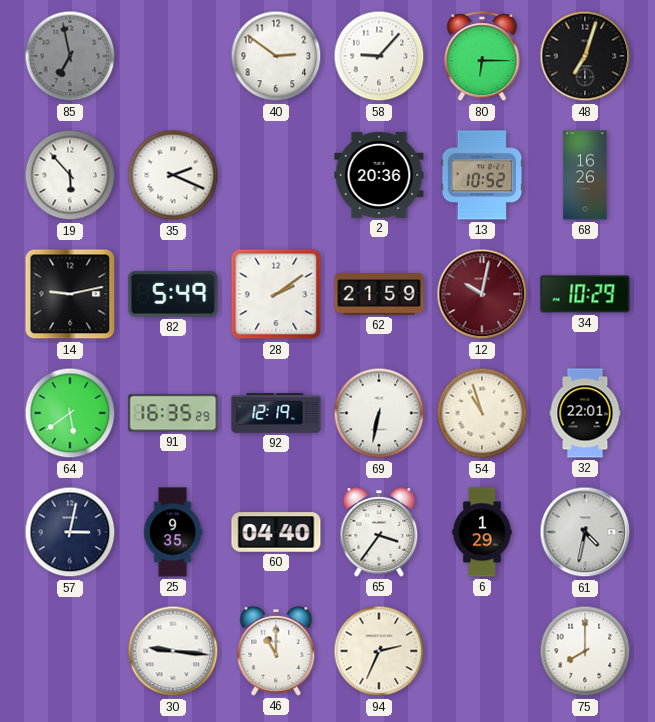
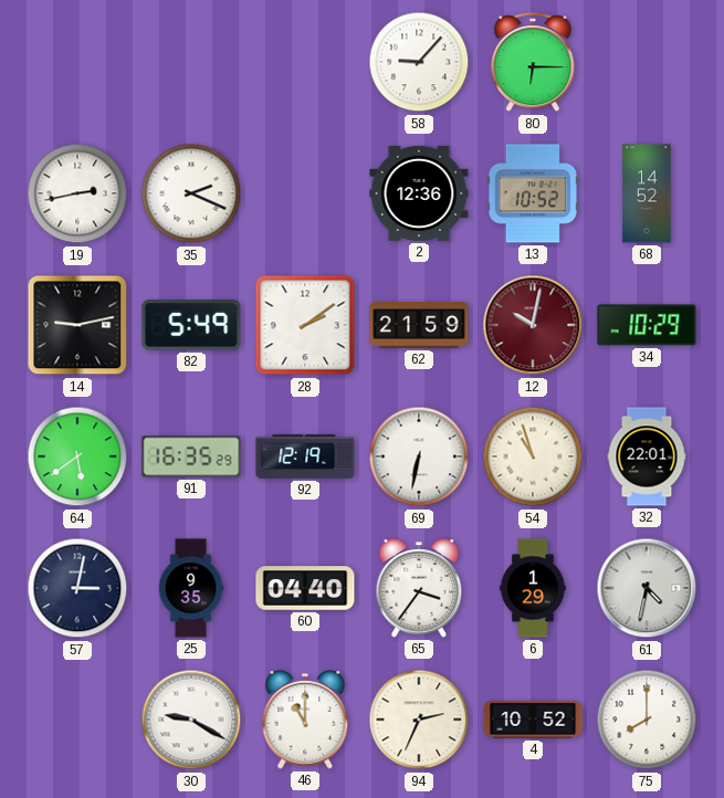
85: 6:58 -> none
40: 2:51 -> none
48: 7:03 -> none
19: 5:53 -> 2:43
2: 20:36 -> 12:36
68: 16:26 -> 14:52
30: 9:16 -> 9:20
4: none -> 10:52
